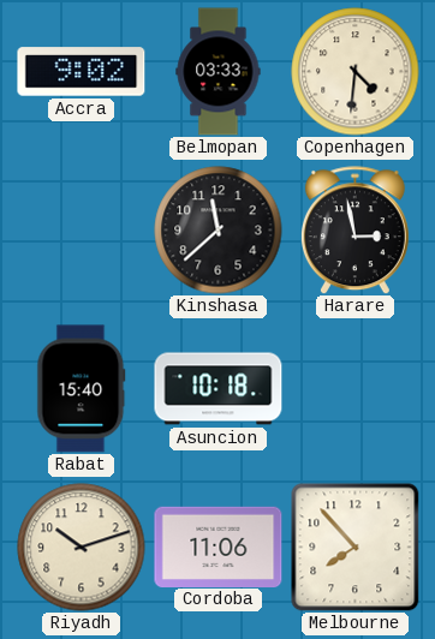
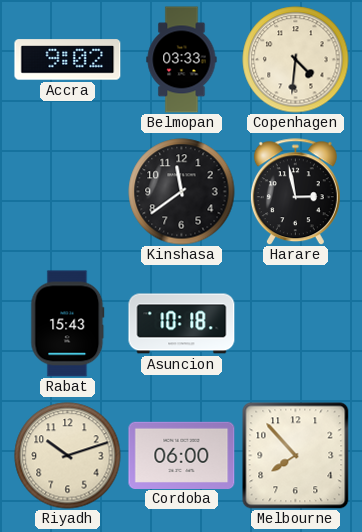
Kinshasa: 11:38 -> 11:39
Rabat: 15:40 -> 15:43
Cordoba: 11:06 -> 06:00
